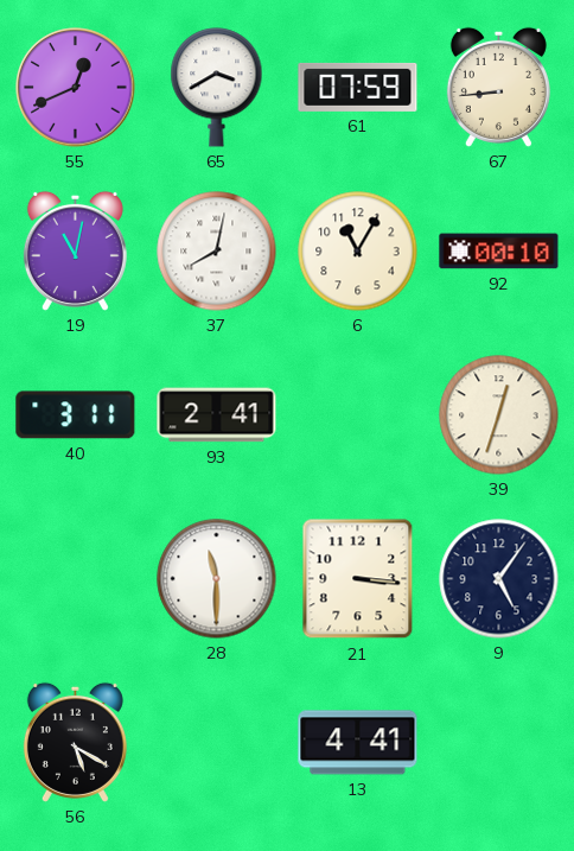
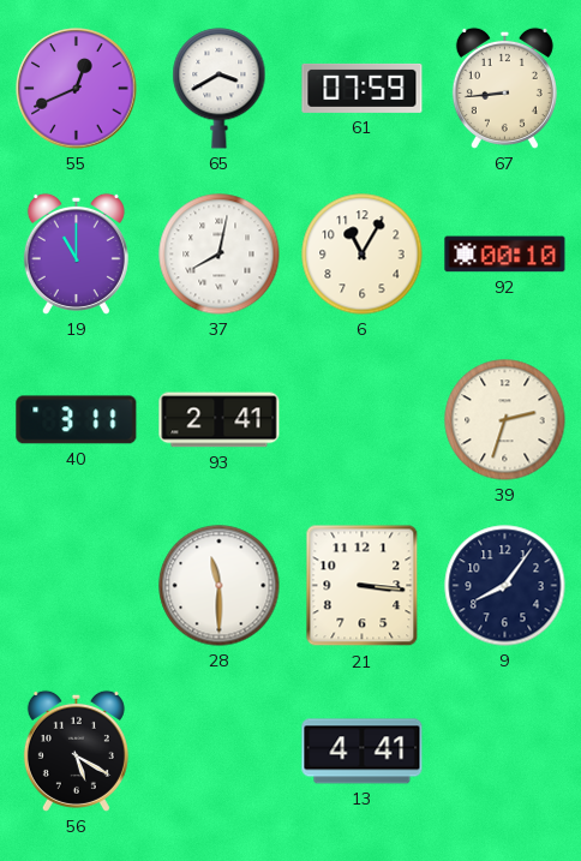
19: 11:02 -> 11:00
39: 12:33 -> 2:33
9: 5:06 -> 8:06
